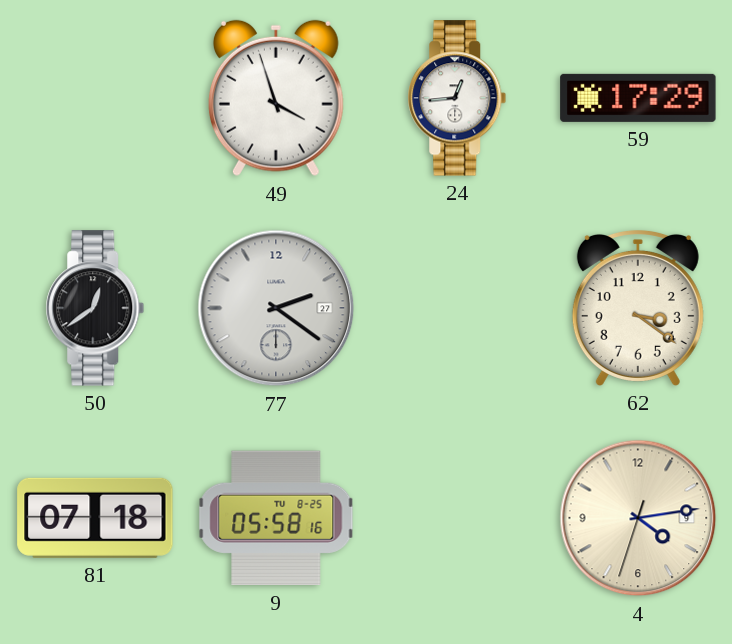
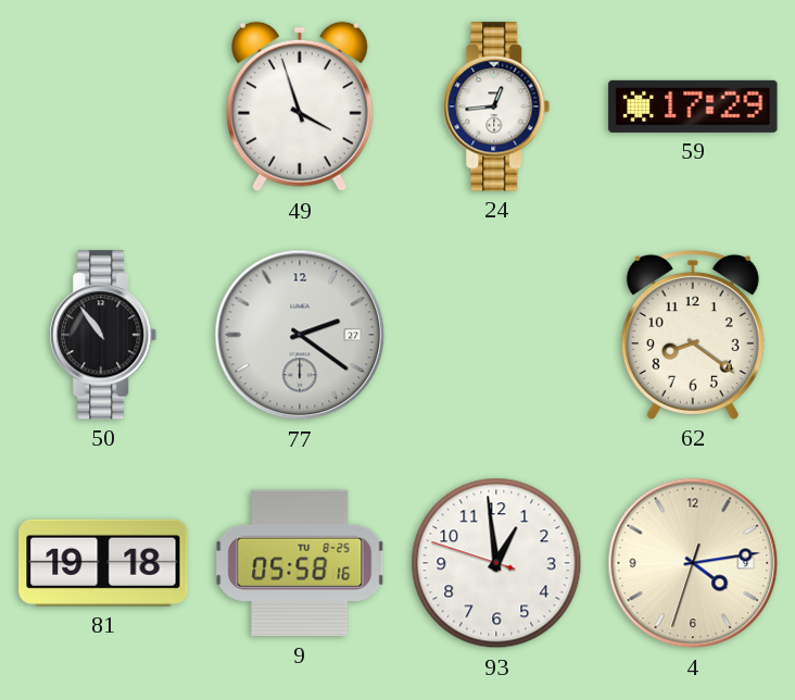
50: 12:39 -> 10:54
62: 3:21 -> 8:21
81: 07:18 -> 19:18
93: none -> 12:58
